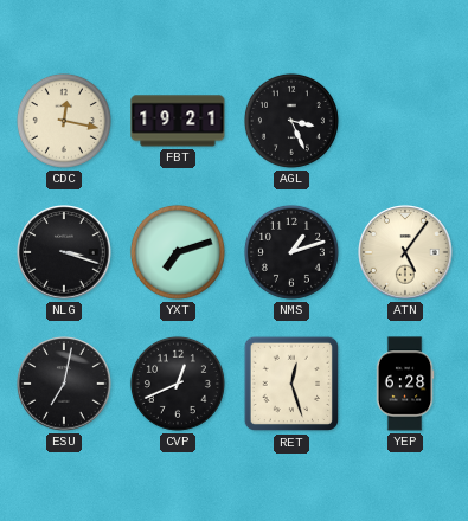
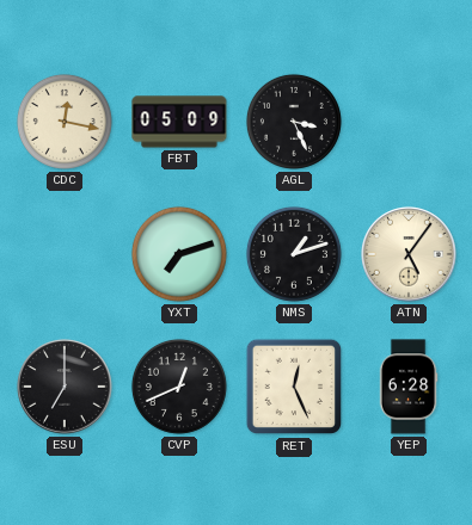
FBT: 19:21 -> 05:09
NLG: 3:18 -> none
ESU: 7:02 -> 7:00
RET: 12:27 -> 12:26
